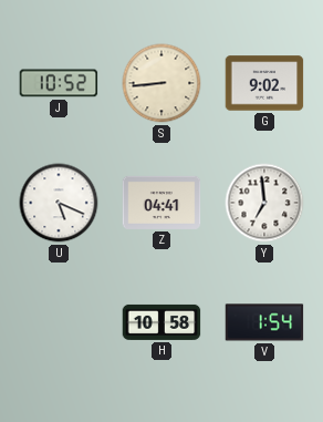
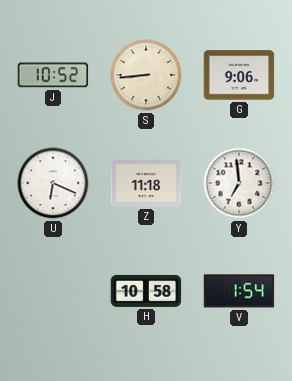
G: 9:02 -> 9:06
U: 5:19 -> 6:19
Z: 04:41 -> 11:18
